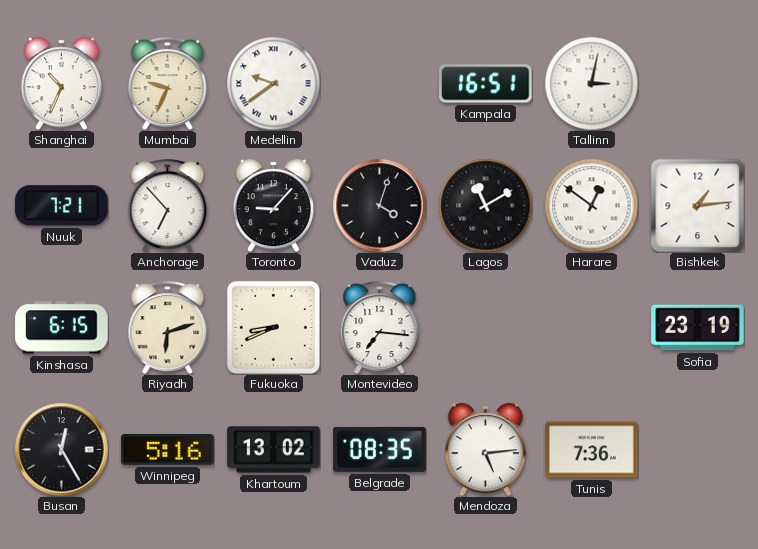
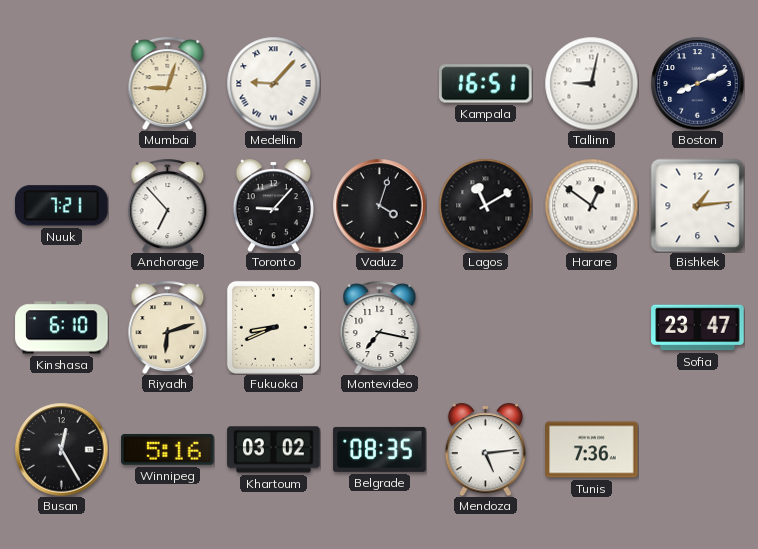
Shanghai: 10:34 -> none
Mumbai: 9:34 -> 9:03
Medellin: 9:39 -> 9:07
Tallinn: 3:02 -> 9:02
Boston: none -> 8:11
Kinshasa: 6:15 -> 6:10
Montevideo: 7:16 -> 7:17
Sofia: 23:19 -> 23:47
Khartoum: 13:02 -> 03:02
